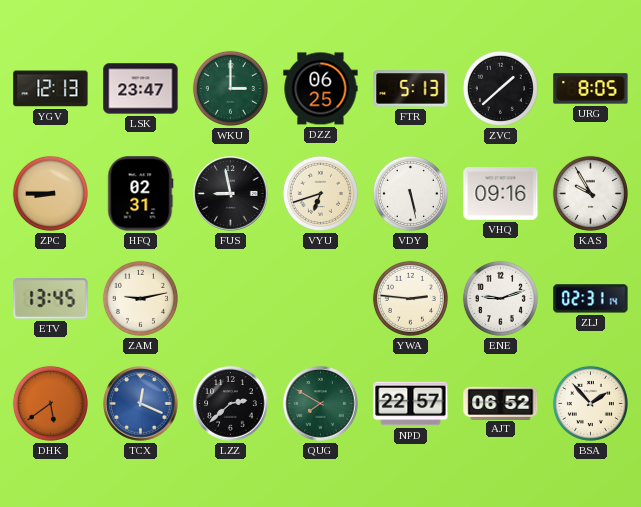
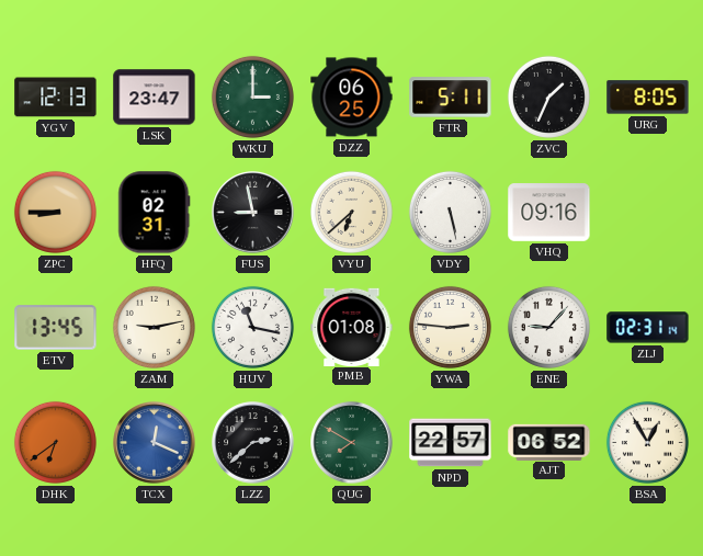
FTR: 5:13 -> 5:11
ZVC: 1:38 -> 1:34
VYU: 6:42 -> 6:38
KAS: 9:55 -> none
HUV: none -> 11:17
PMB: none -> 01:08
ENE: 9:12 -> 9:07
DHK: 5:39 -> 6:39
BSA: 1:53 -> 12:55
